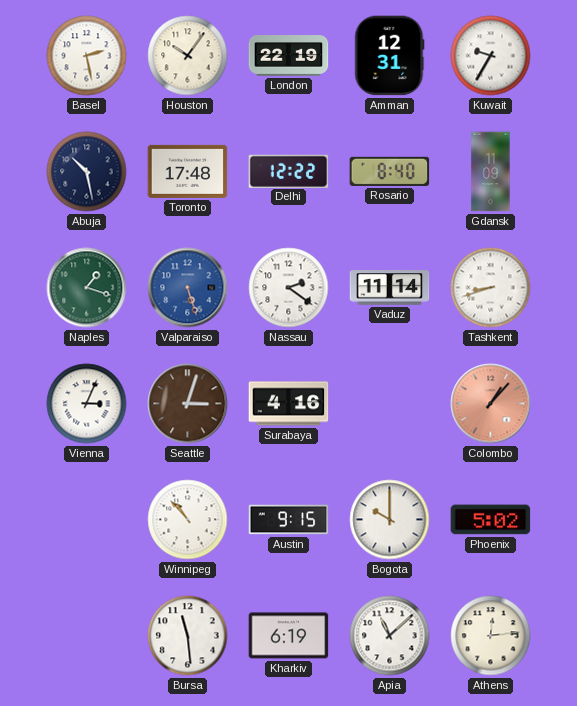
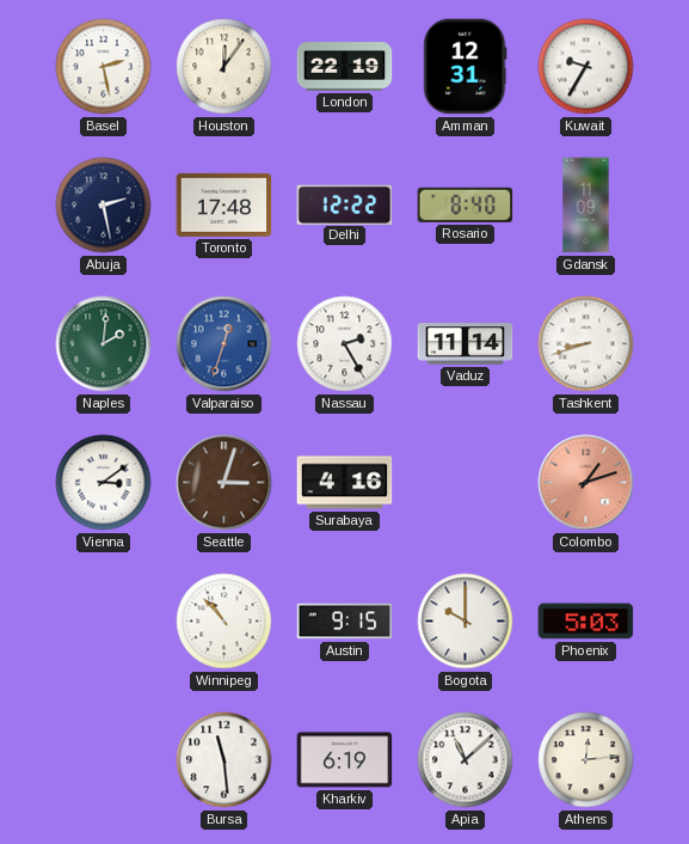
Houston: 10:06 -> 12:06
Abuja: 10:28 -> 2:28
Naples: 1:18 -> 2:01
Valparaiso: 5:27 -> 12:33
Nassau: 2:21 -> 2:25
Vienna: 3:04 -> 3:09
Colombo: 1:07 -> 1:12
Phoenix: 5:02 -> 5:03
